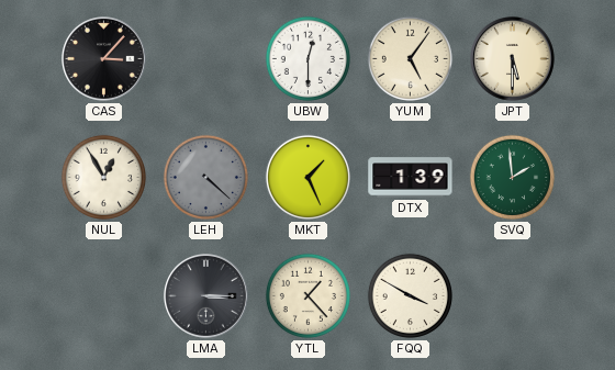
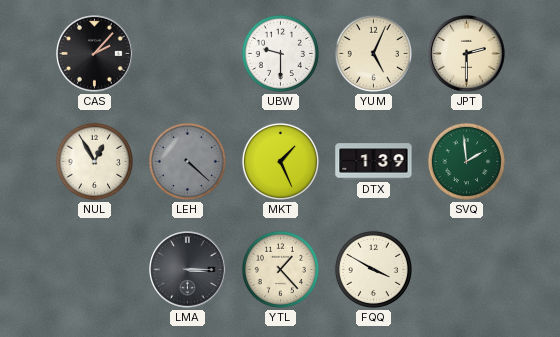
CAS: 3:07 -> 2:07
UBW: 12:30 -> 9:30
YUM: 5:06 -> 5:04
JPT: 5:30 -> 2:30
